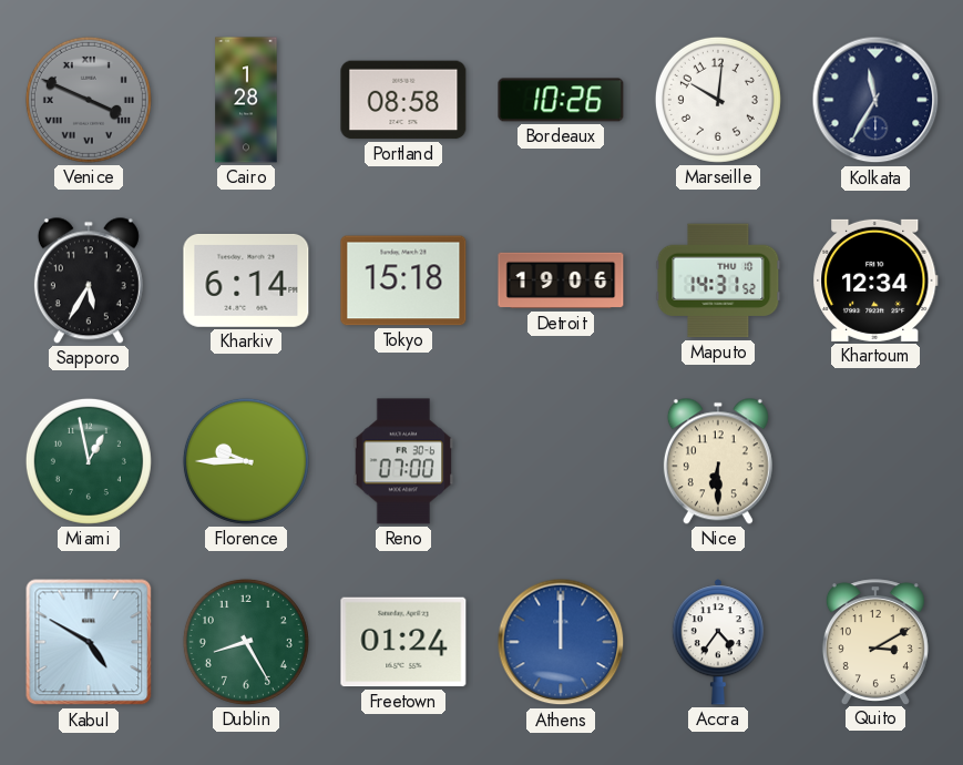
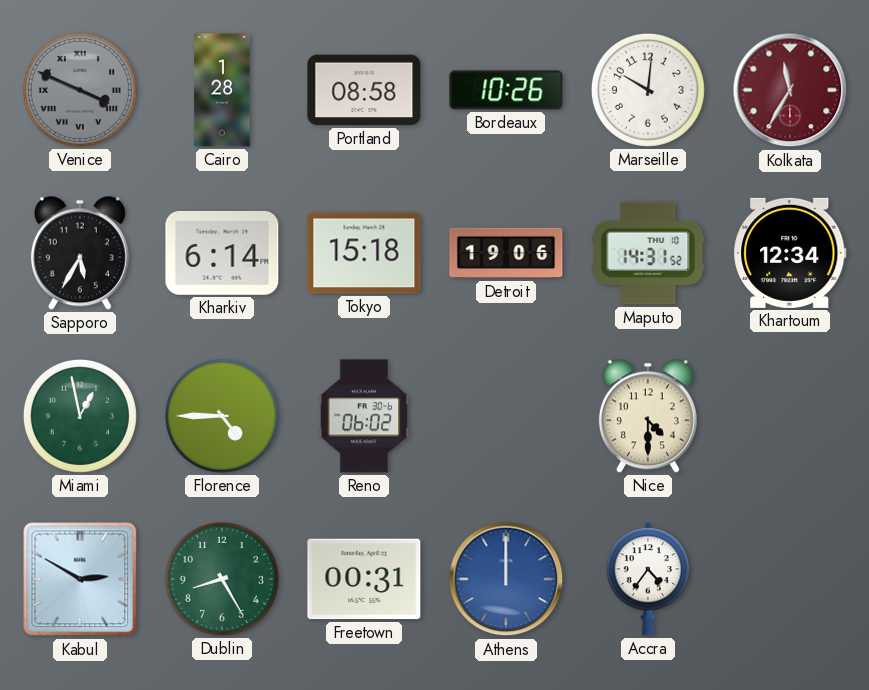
Kolkata dial: navy -> burgundy
Florence: 9:45 -> 4:45
Reno: 07:00 -> 06:02
Nice: 6:30 -> 4:30
Kabul: 4:50 -> 2:50
Freetown: 01:24 -> 00:31
Quito: 3:10 -> none
